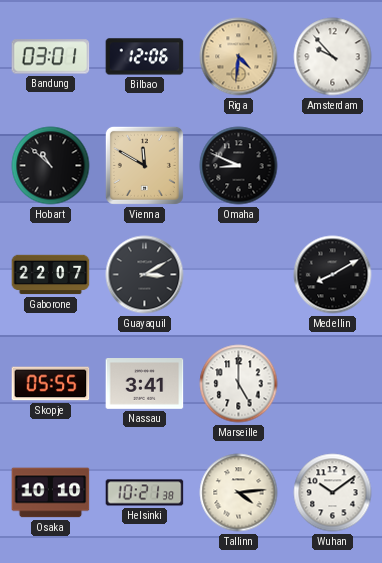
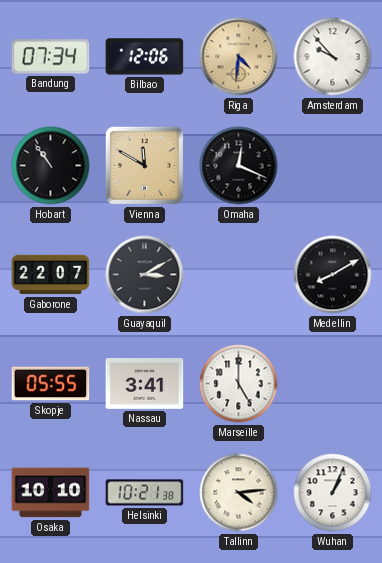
Bandung: 03:01 -> 07:34
Hobart: 10:52 -> 10:54
Omaha: 8:49 -> 12:19
Wuhan: 10:09 -> 1:04
